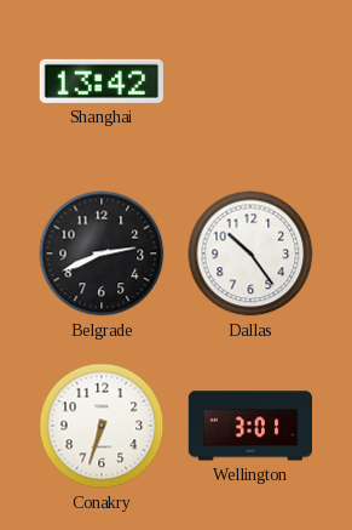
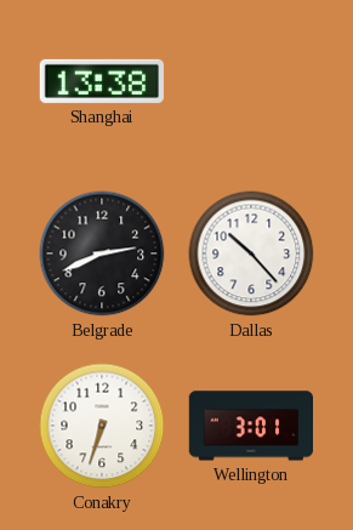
Shanghai: 13:42 -> 13:38
Dallas: 10:24 -> 10:23
